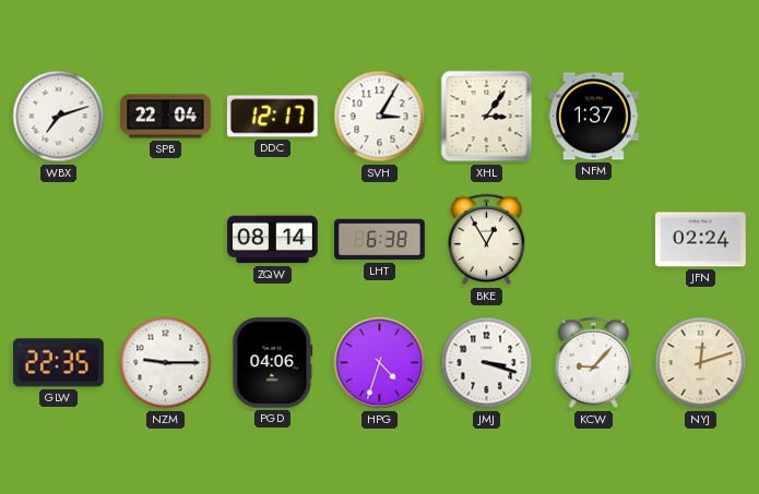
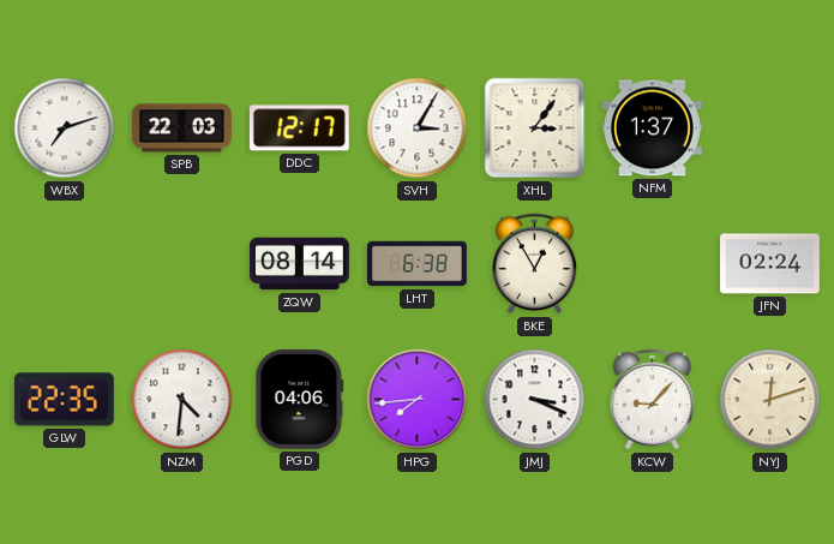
SPB: 22:04 -> 22:03
NZM: 9:15 -> 4:31
HPG: 4:33 -> 7:44
JMJ: 3:18 -> 3:19
